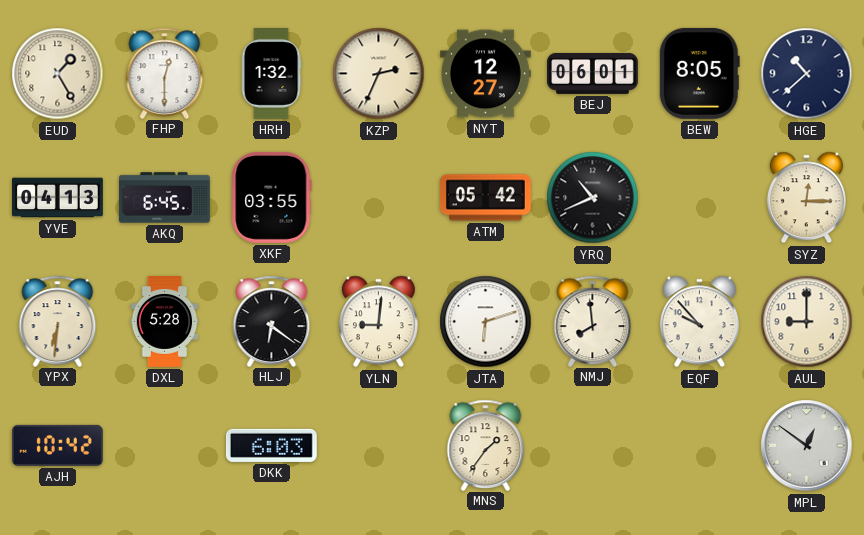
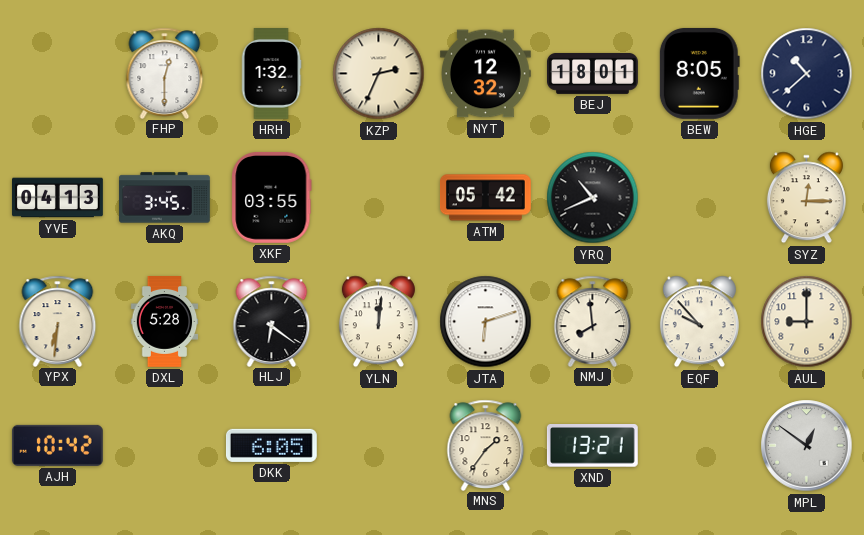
EUD: 1:25 -> none
NYT: 12:27 -> 12:32
BEJ: 06:01 -> 18:01
AKQ: 6:45 -> 3:45
YLN: 9:01 -> 12:01
DKK: 6:03 -> 6:05
XND: none -> 13:21
